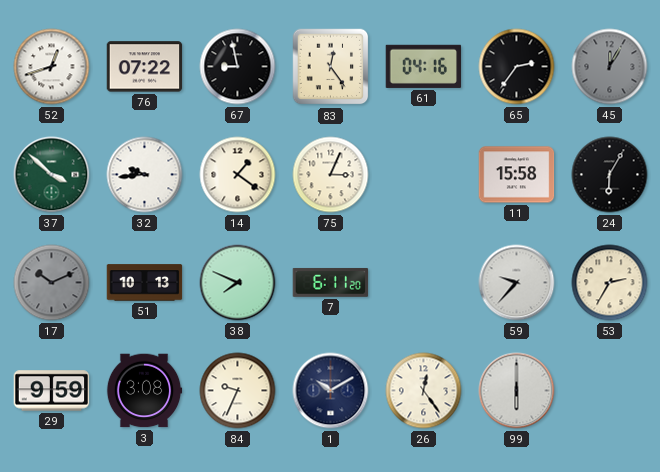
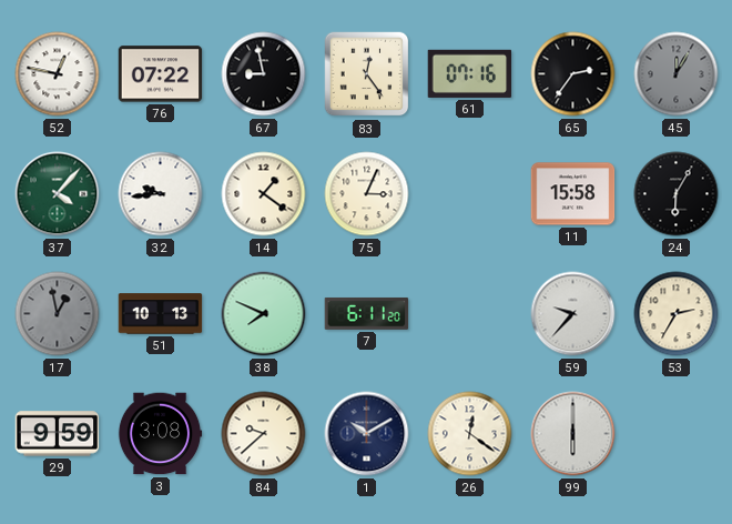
52: 12:42 -> 12:47
61: 04:16 -> 07:16
37: 3:52 -> 4:07
17: 10:11 -> 12:58
84: 9:34 -> 9:38
26: 12:24 -> 12:21
